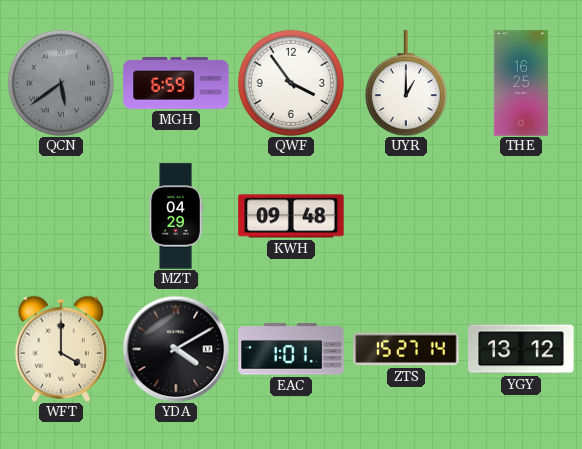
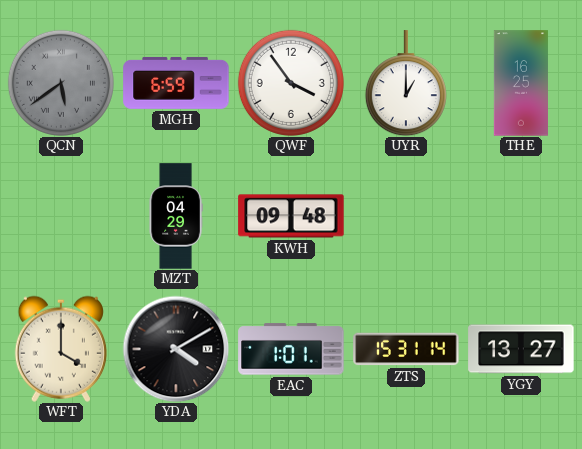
ZTS: 15:27 -> 15:31
YGY: 13:12 -> 13:27
